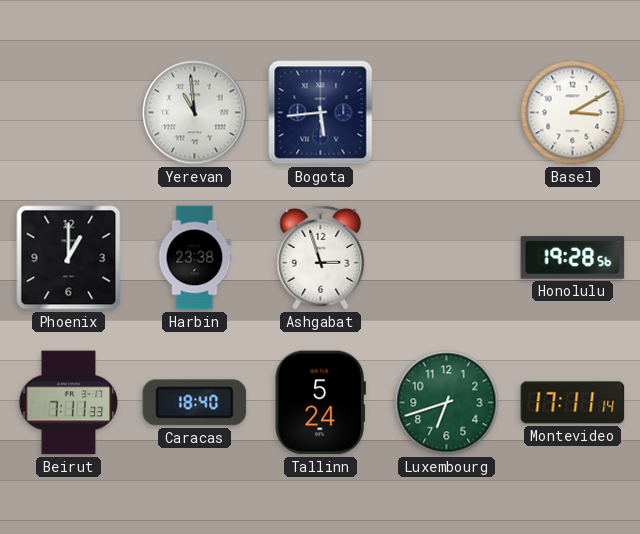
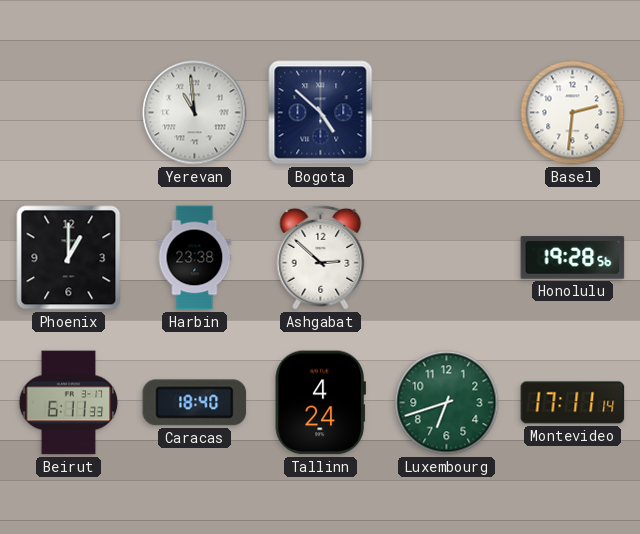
Bogota: 5:44 -> 4:52
Basel: 3:10 -> 2:31
Ashgabat: 2:57 -> 2:52
Beirut: 7:11 -> 6:11
Tallinn: 5:24 -> 4:24
